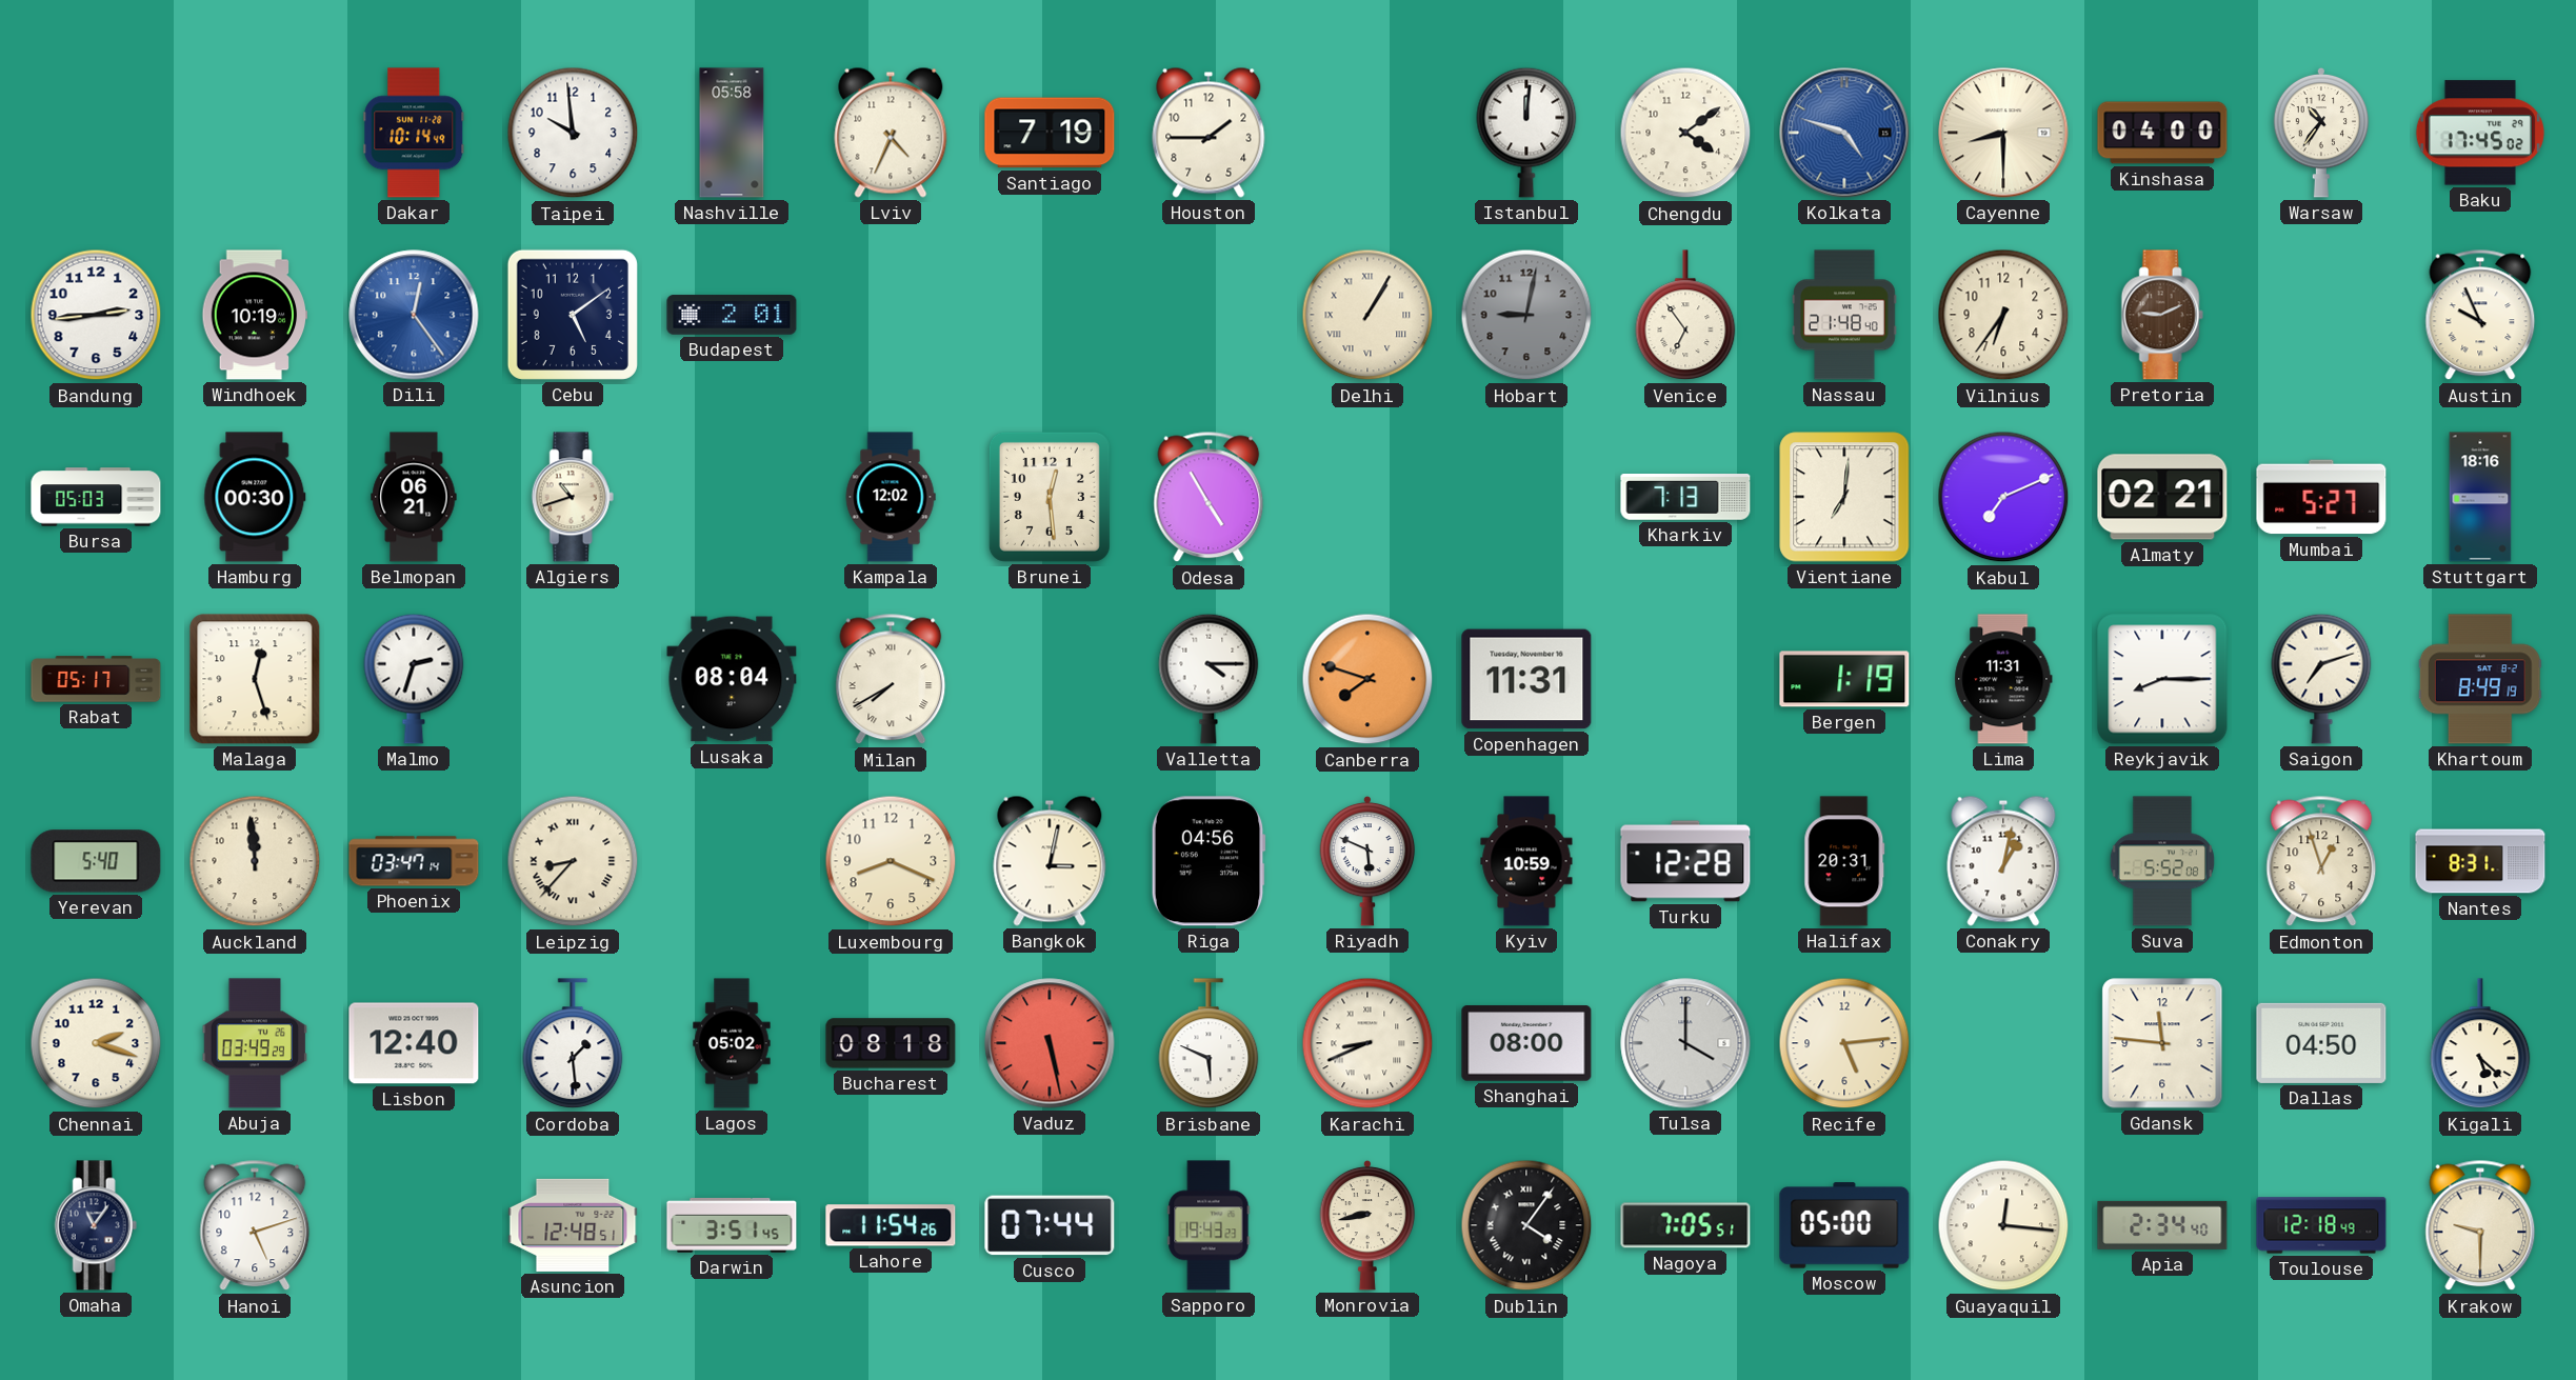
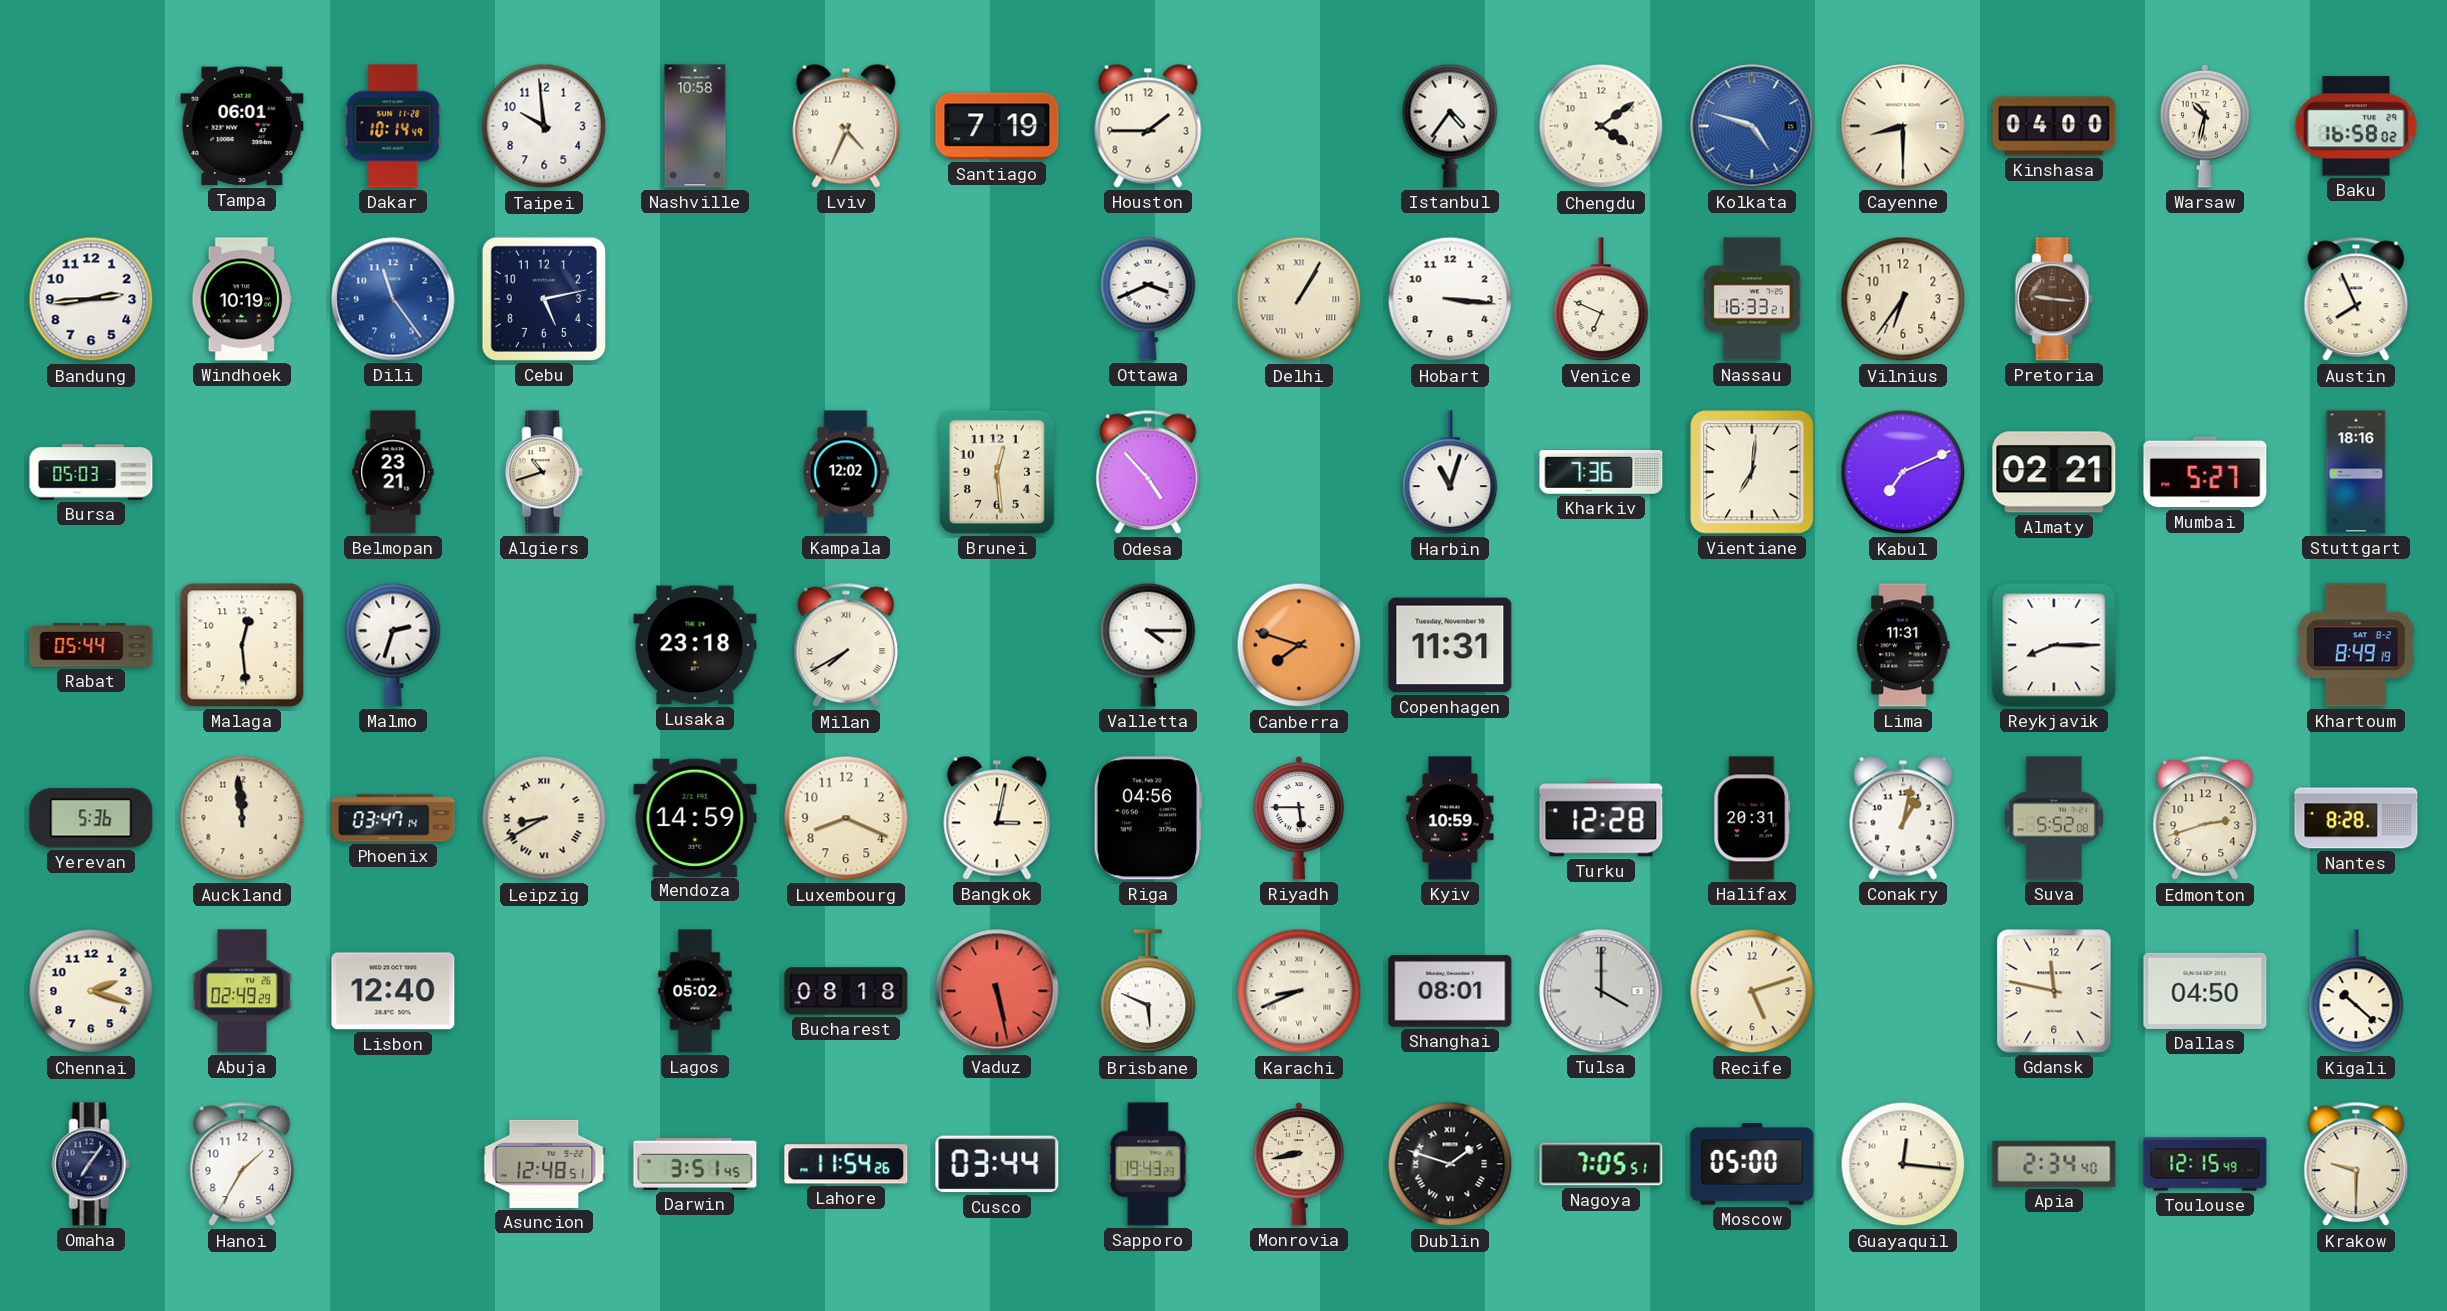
Tampa: none -> 06:01
Nashville: 05:58 -> 10:58
Istanbul: 12:01 -> 4:36
Warsaw: 10:36 -> 10:32
Baku: 17:45 -> 16:58
Dili: 12:24 -> 11:24
Cebu: 5:09 -> 5:13
Budapest: 2:01 -> none
Ottawa: none -> 3:41
Hobart: 9:02 -> 3:16
Hobart dial: grey -> white
Venice: 6:54 -> 6:49
Nassau: 21:48 -> 16:33
Pretoria: 9:11 -> 9:16
Austin: 9:56 -> 7:56
Hamburg: 00:30 -> none
Belmopan: 06:21 -> 23:21
Odesa: 4:55 -> 4:53
Harbin: none -> 11:03
Kharkiv: 7:13 -> 7:36
Rabat: 05:17 -> 05:44
Malaga: 12:27 -> 12:29
Lusaka: 08:04 -> 23:18
Bergen: 1:19 -> none
Saigon: 7:12 -> none
Yerevan: 5:40 -> 5:36
Leipzig: 8:37 -> 8:40
Mendoza: none -> 14:59
Riyadh: 5:49 -> 5:45
Edmonton: 12:57 -> 2:42
Nantes: 8:31 -> 8:28
Abuja: 03:49 -> 02:49
Cordoba: 1:29 -> none
Shanghai: 08:00 -> 08:01
Recife: 5:14 -> 5:12
Gdansk: 11:46 -> 11:47
Kigali: 5:22 -> 10:22
Omaha: 11:06 -> 7:06
Hanoi: 5:12 -> 1:35
Cusco: 07:44 -> 03:44
Dublin: 4:06 -> 1:48
Toulouse: 12:18 -> 12:15
